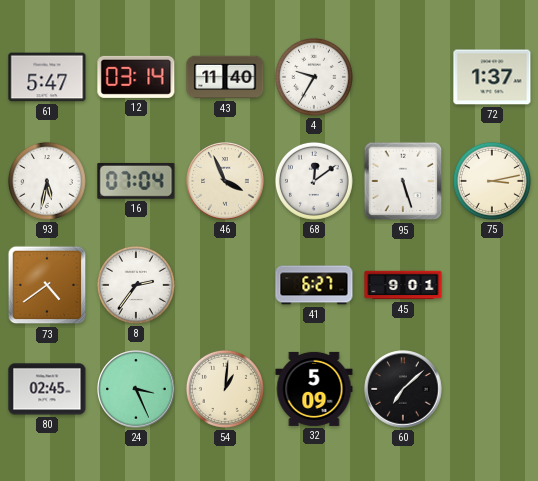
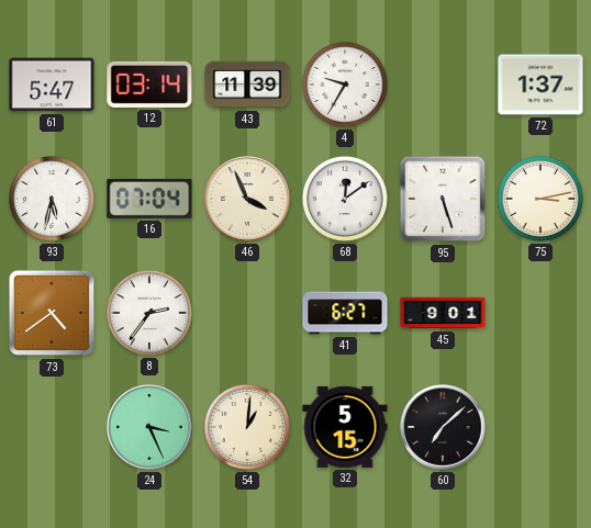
43: 11:40 -> 11:39
80: 02:45 -> none
32: 5:09 -> 5:15
